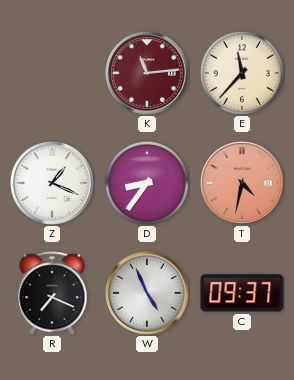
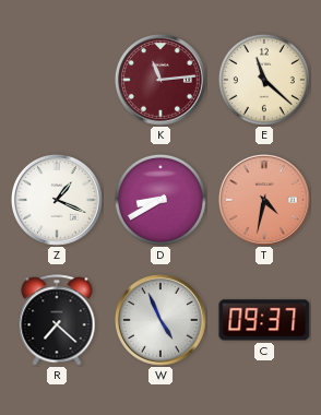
E: 11:37 -> 11:22
D: 8:36 -> 8:40
R: 7:19 -> 7:22
